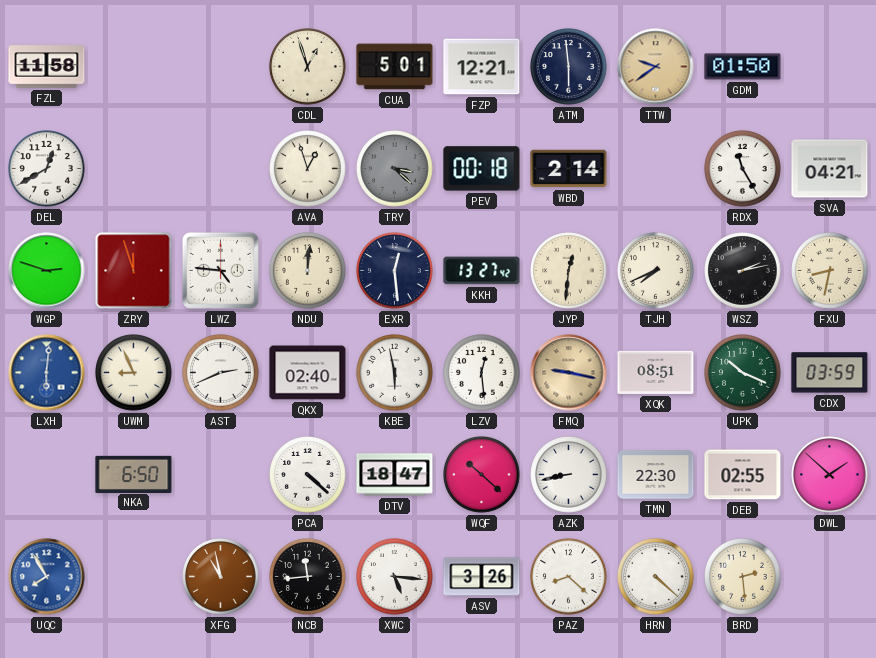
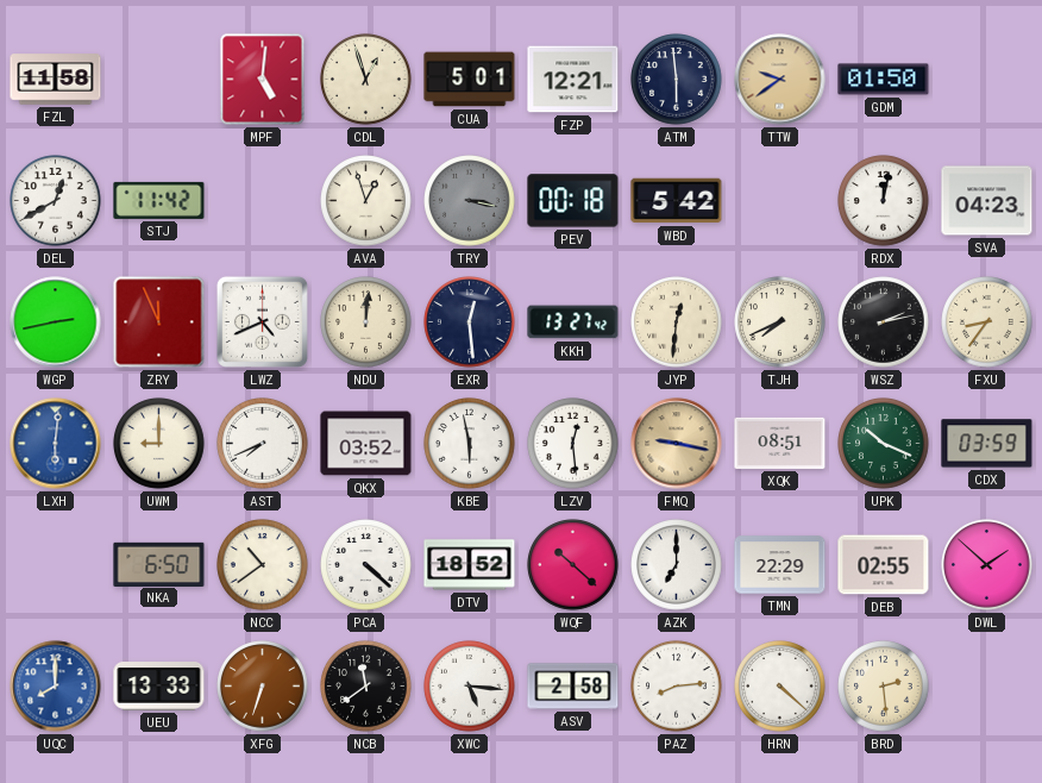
MPF: none -> 5:01
STJ: none -> 11:42
TRY: 3:22 -> 3:17
WBD: 2:14 -> 5:42
RDX: 11:25 -> 12:02
SVA: 04:21 -> 04:23
WGP: 2:48 -> 2:43
ZRY: 11:57 -> 11:56
LWZ: 4:46 -> 4:41
FXU: 8:32 -> 8:36
UWM: 8:56 -> 9:00
AST: 2:41 -> 7:41
QKX: 02:40 -> 03:52
NCC: none -> 10:39
DTV: 18:47 -> 18:52
AZK: 8:43 -> 7:00
TMN: 22:30 -> 22:29
UQC: 7:55 -> 8:00
UEU: none -> 13:33
XFG: 10:58 -> 6:33
NCB: 11:44 -> 11:39
ASV: 3:26 -> 2:58
PAZ: 8:22 -> 8:14
